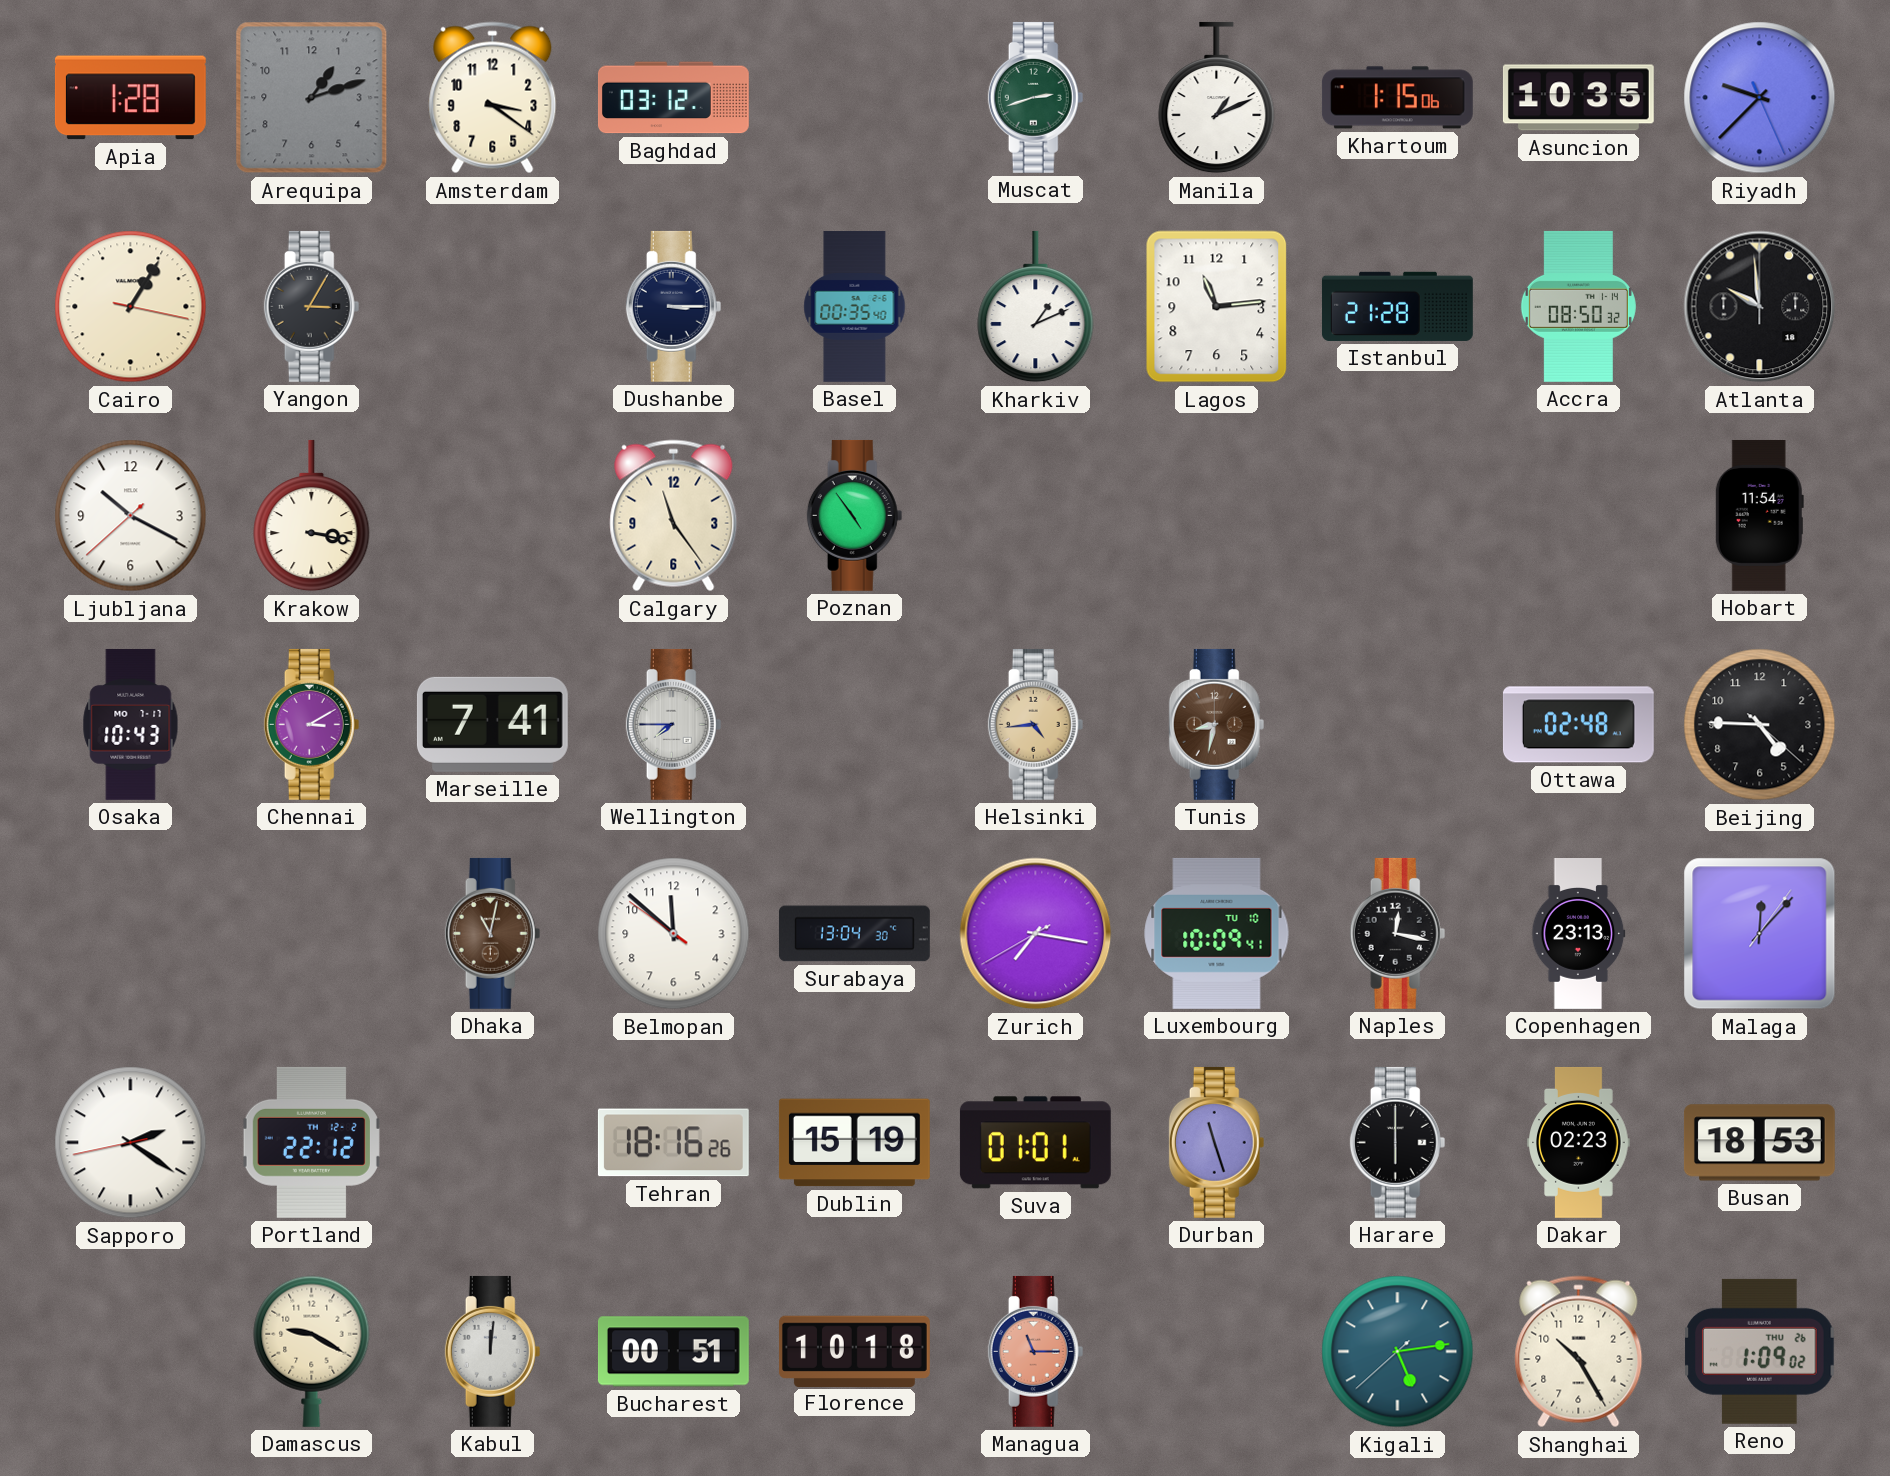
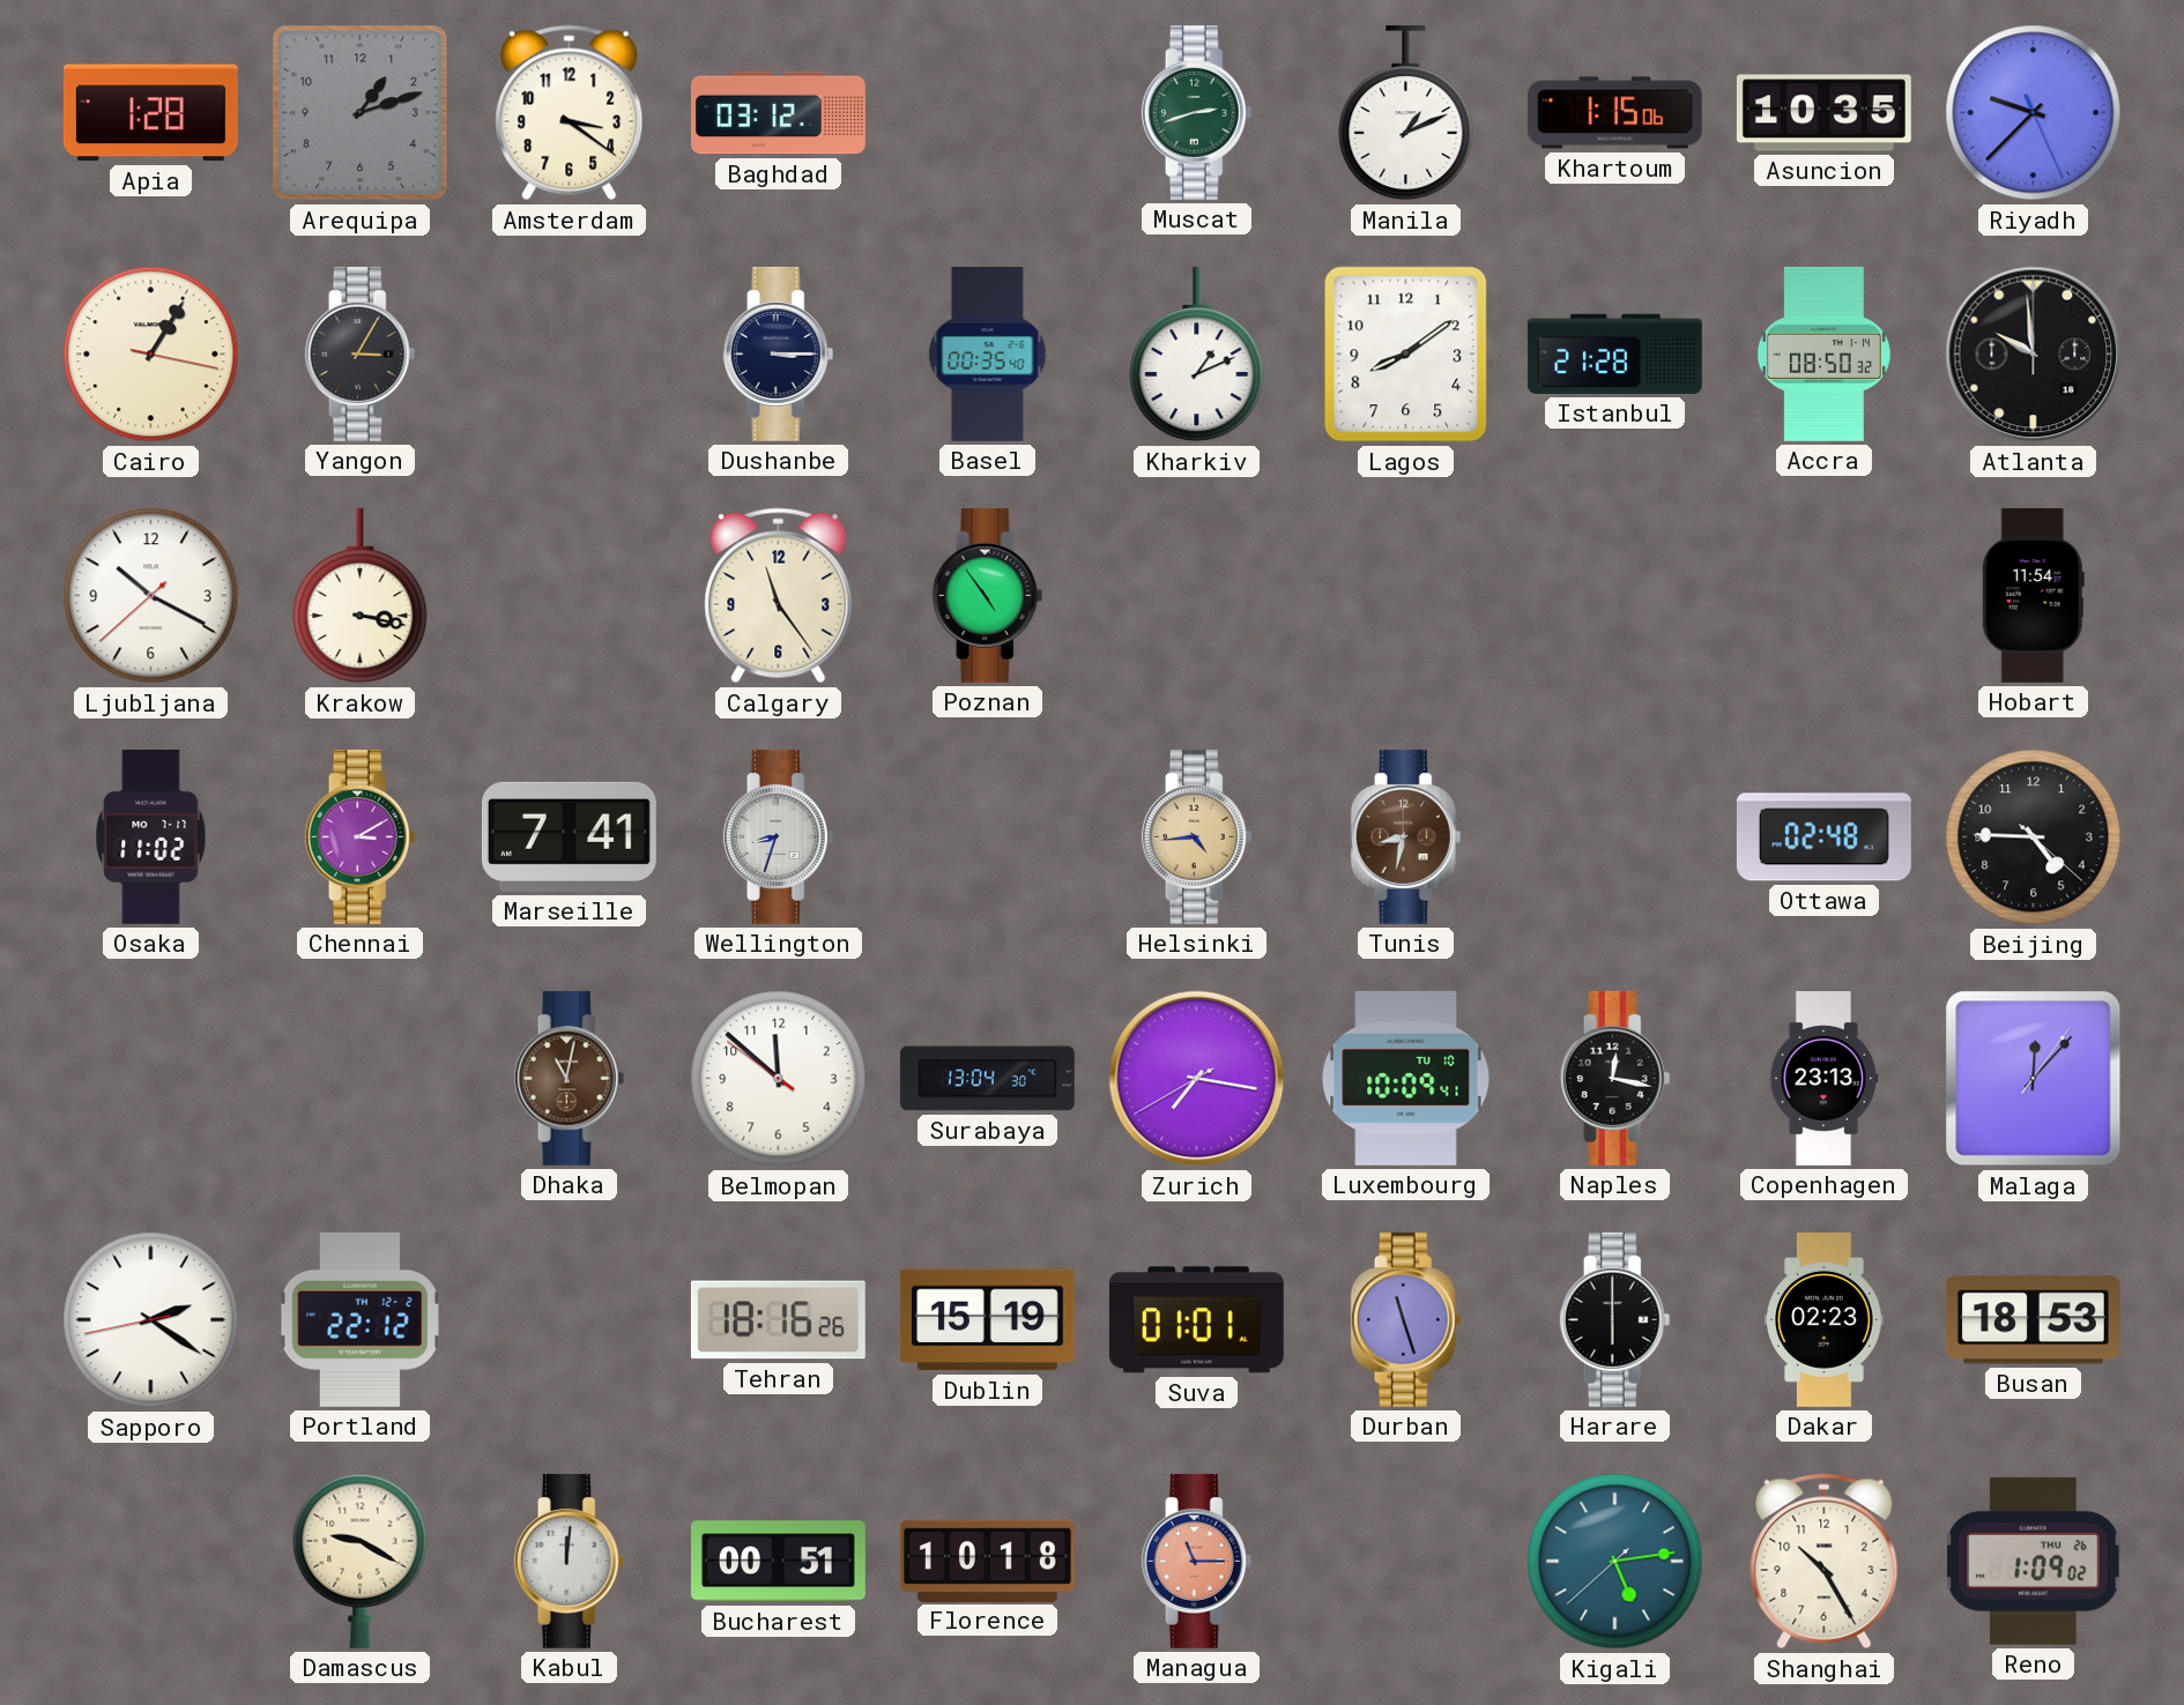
Lagos: 11:14 -> 8:09
Osaka: 10:43 -> 11:02
Wellington: 7:45 -> 8:33
